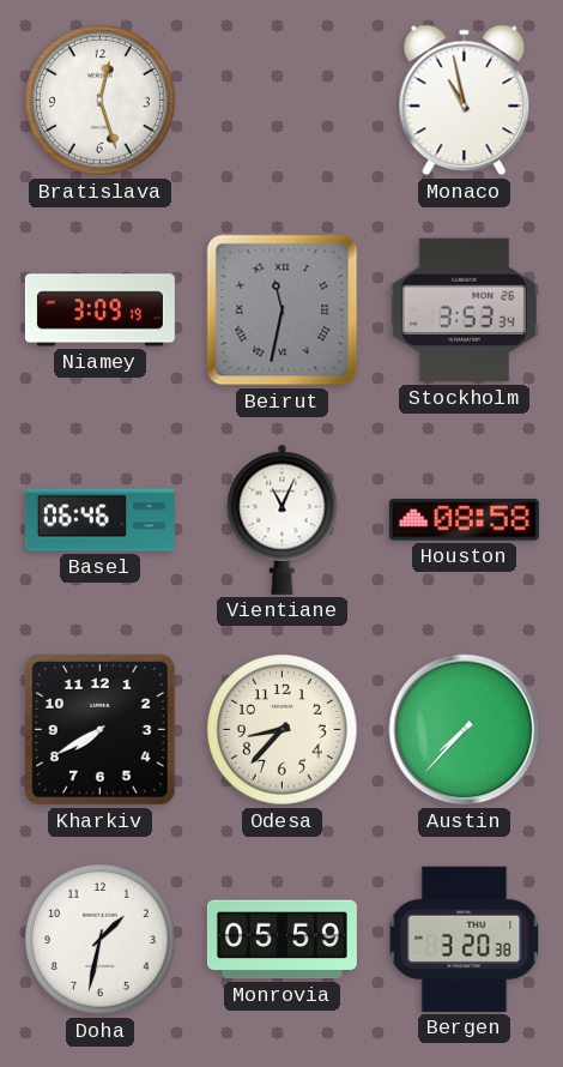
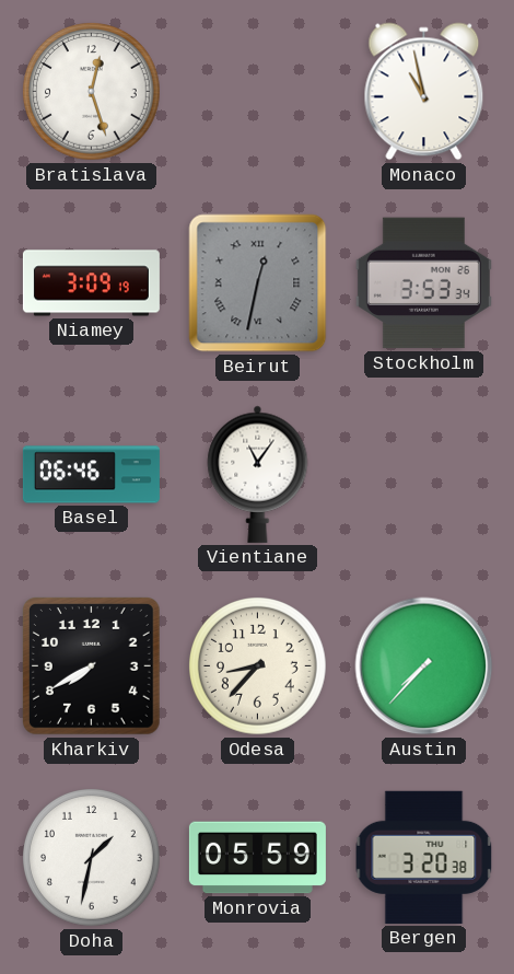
Beirut: 11:32 -> 12:32
Vientiane: 11:04 -> 11:06
Houston: 08:58 -> none
